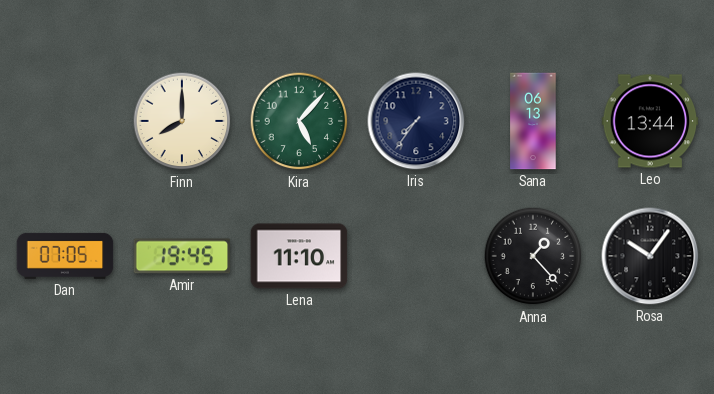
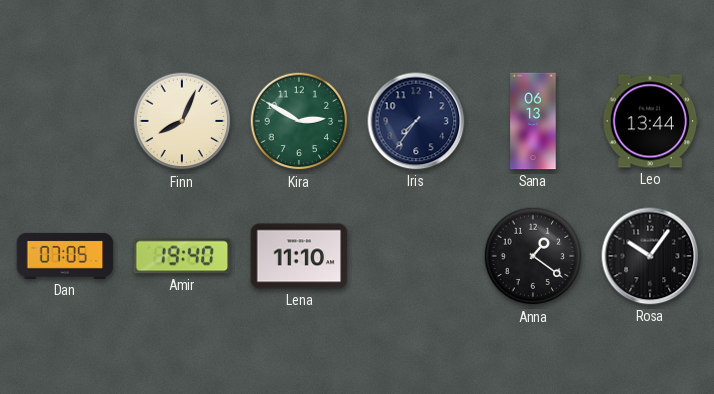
Finn: 8:00 -> 8:04
Kira: 5:07 -> 2:50
Amir: 19:45 -> 19:40
Anna: 1:23 -> 1:21
